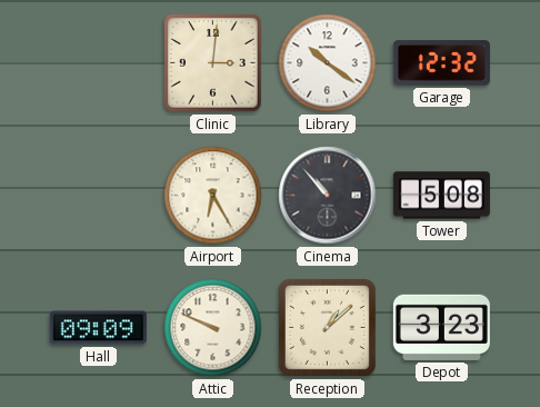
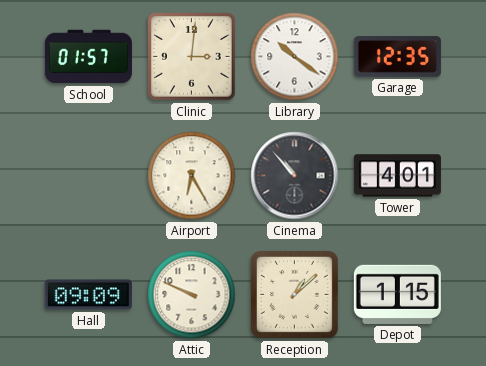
School: none -> 01:57
Garage: 12:32 -> 12:35
Tower: 5:08 -> 4:01
Depot: 3:23 -> 1:15
